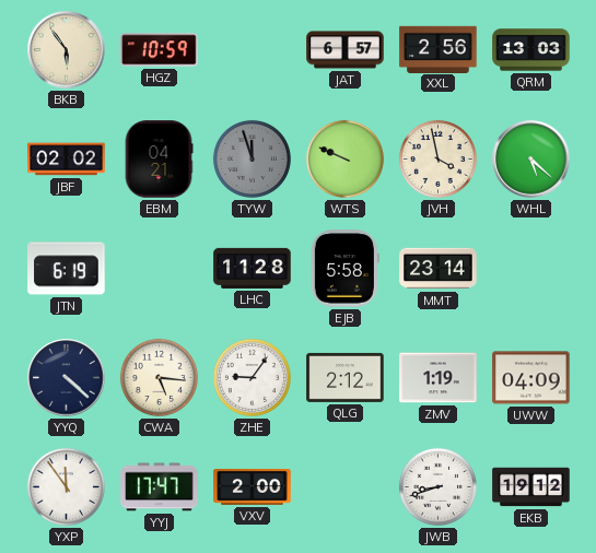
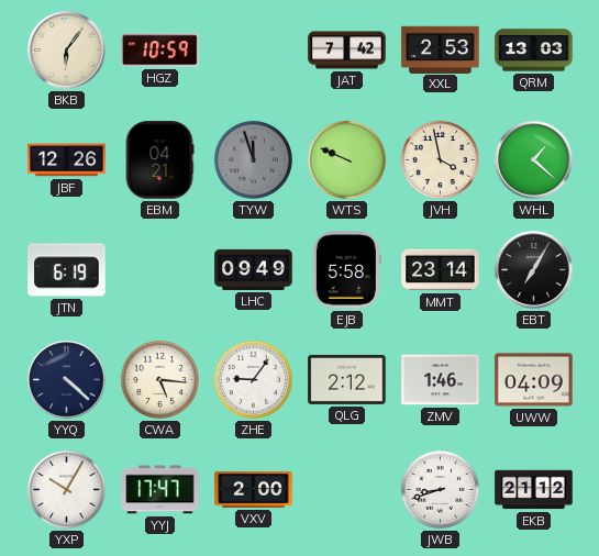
BKB: 5:54 -> 6:06
JAT: 6:57 -> 7:42
XXL: 2:56 -> 2:53
JBF: 02:02 -> 12:26
WHL: 5:22 -> 1:22
LHC: 11:28 -> 09:49
EBT: none -> 7:05
ZMV: 1:19 -> 1:46
YXP: 11:54 -> 10:05
EKB: 19:12 -> 21:12
